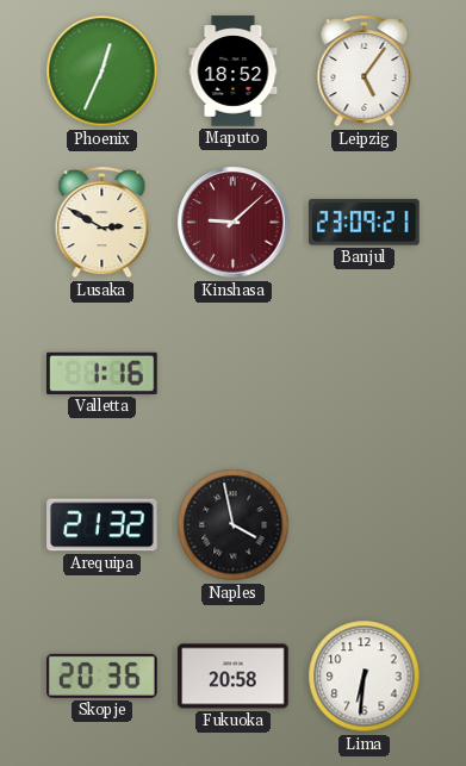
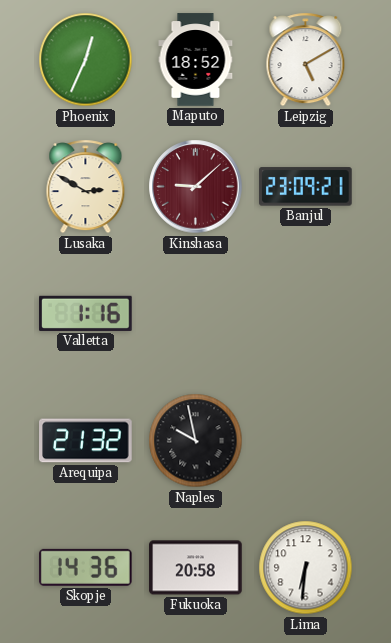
Leipzig: 5:06 -> 5:10
Naples: 3:58 -> 9:58
Skopje: 20:36 -> 14:36
